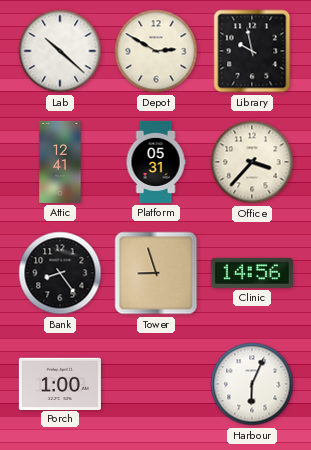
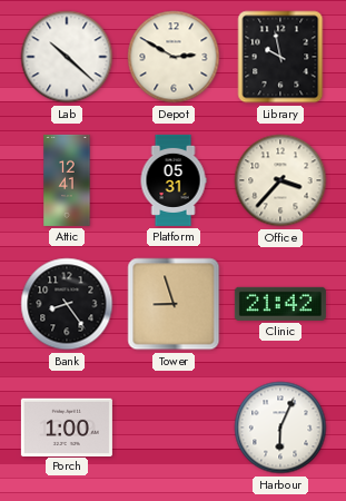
Clinic: 14:56 -> 21:42
